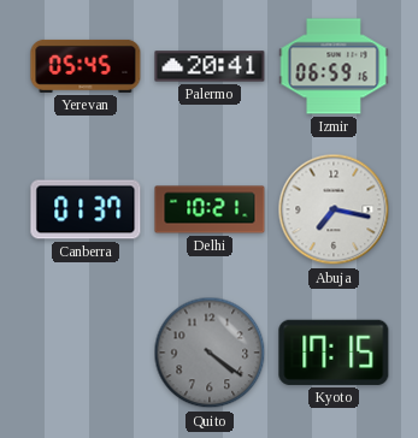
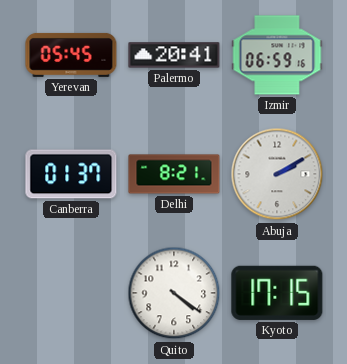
Delhi: 10:21 -> 8:21
Abuja: 7:17 -> 2:10
Quito dial: grey -> white
